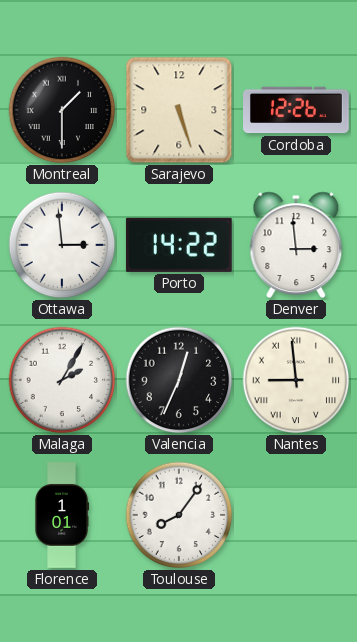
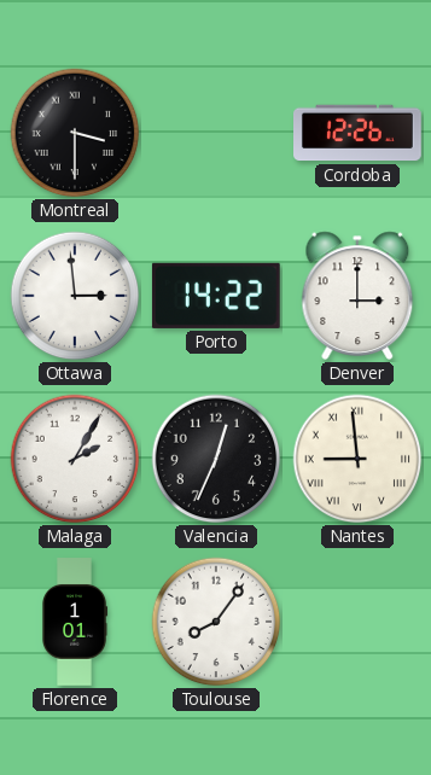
Montreal: 1:30 -> 3:30
Sarajevo: 5:27 -> none
Denver: 2:59 -> 3:00
